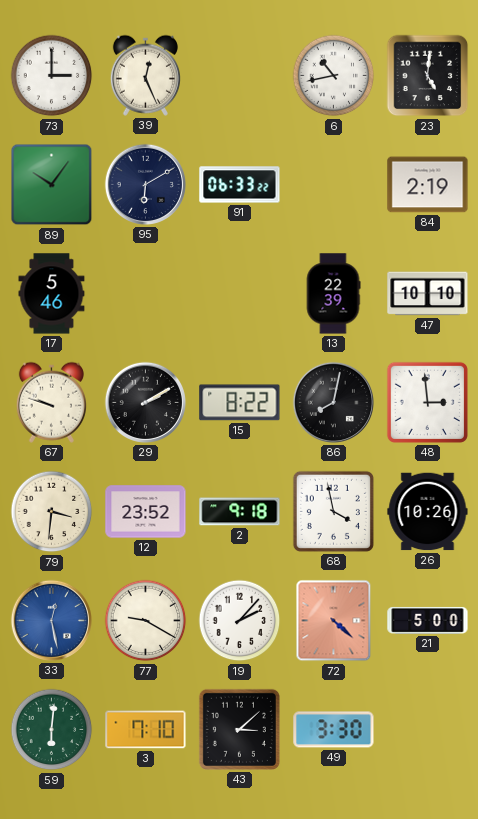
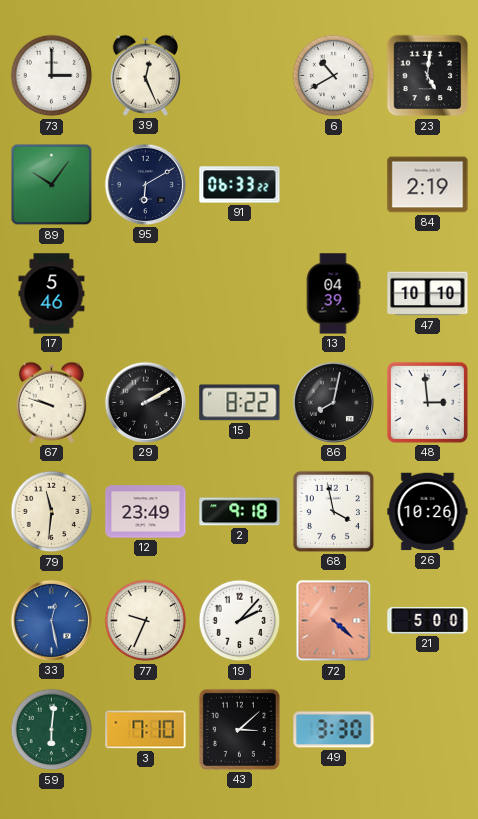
6: 10:43 -> 10:40
13: 22:39 -> 04:39
79: 3:31 -> 11:31
12: 23:52 -> 23:49
77: 9:20 -> 9:34
